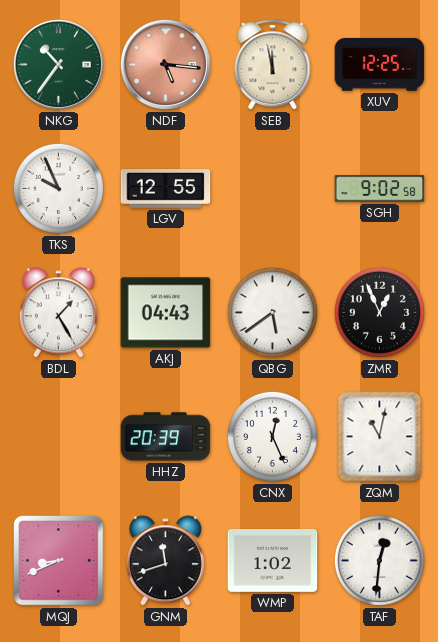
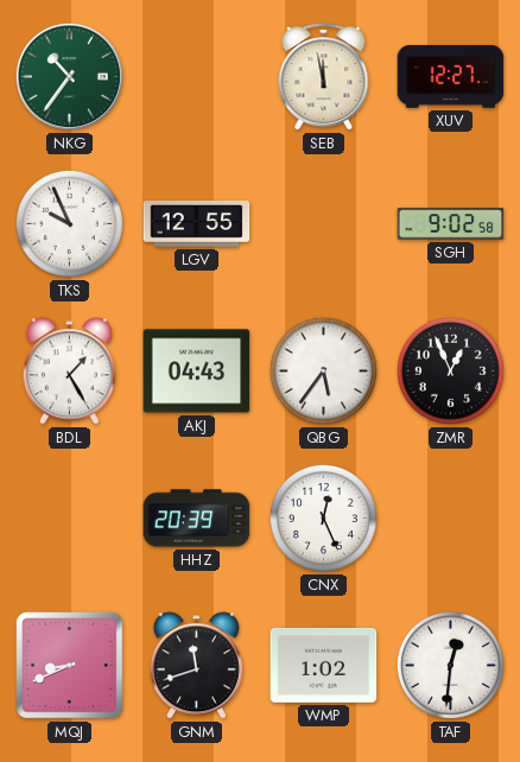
NDF: 5:16 -> none
XUV: 12:25 -> 12:27
QBG: 5:39 -> 5:36
ZQM: 11:02 -> none
